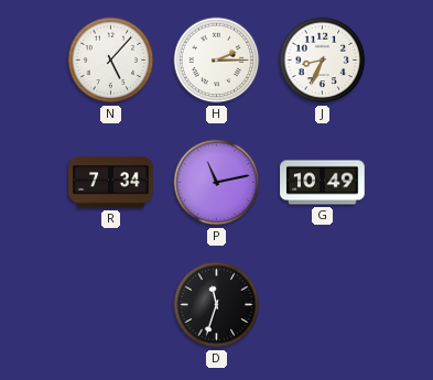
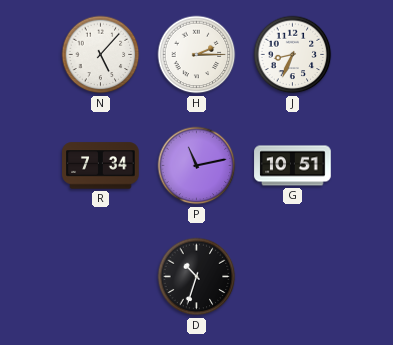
G: 10:49 -> 10:51
D: 11:33 -> 10:33
